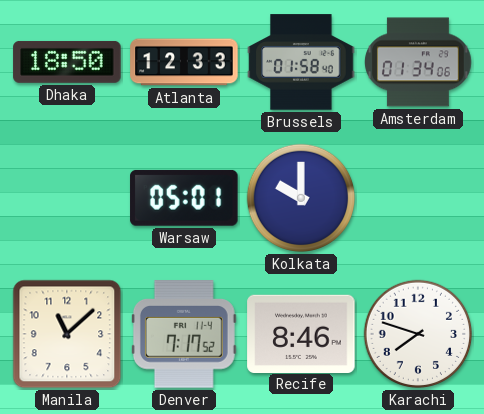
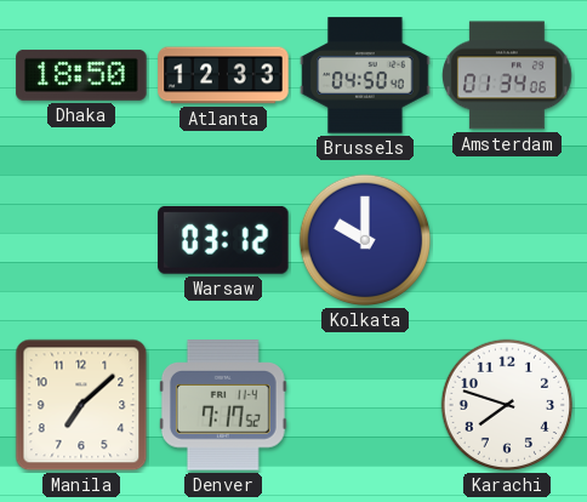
Brussels: 01:58 -> 04:50
Warsaw: 05:01 -> 03:12
Manila: 11:08 -> 7:08
Recife: 8:46 -> none
